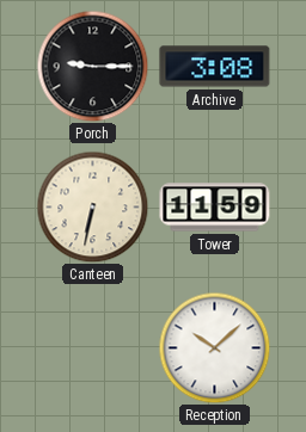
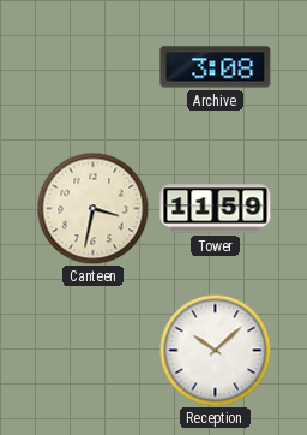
Porch: 9:15 -> none
Canteen: 6:32 -> 3:32
